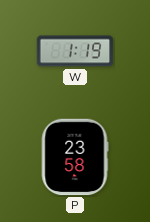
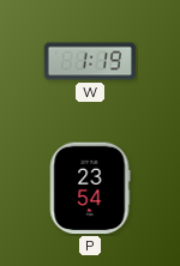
P: 23:58 -> 23:54
